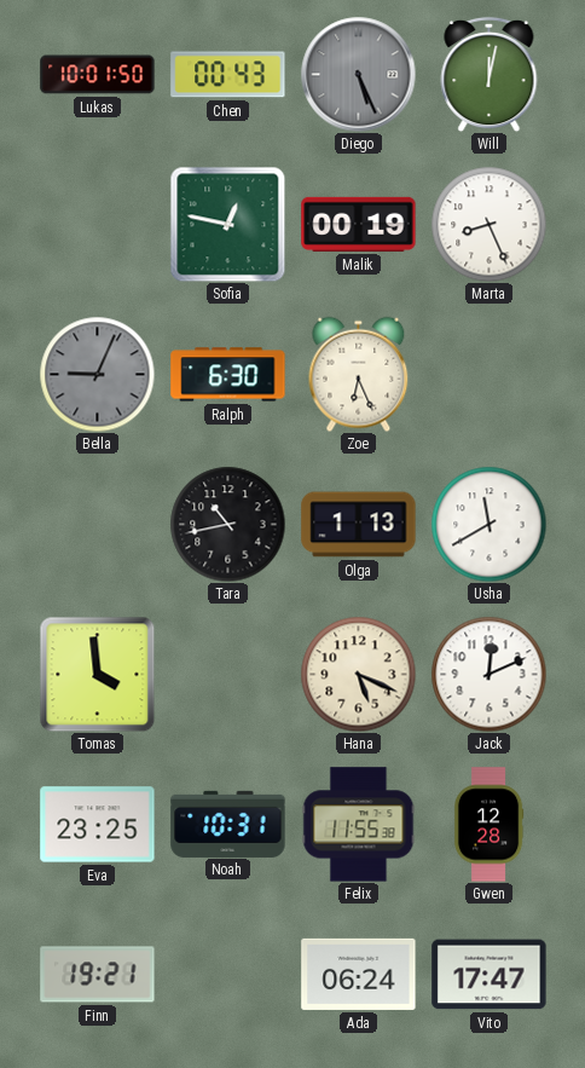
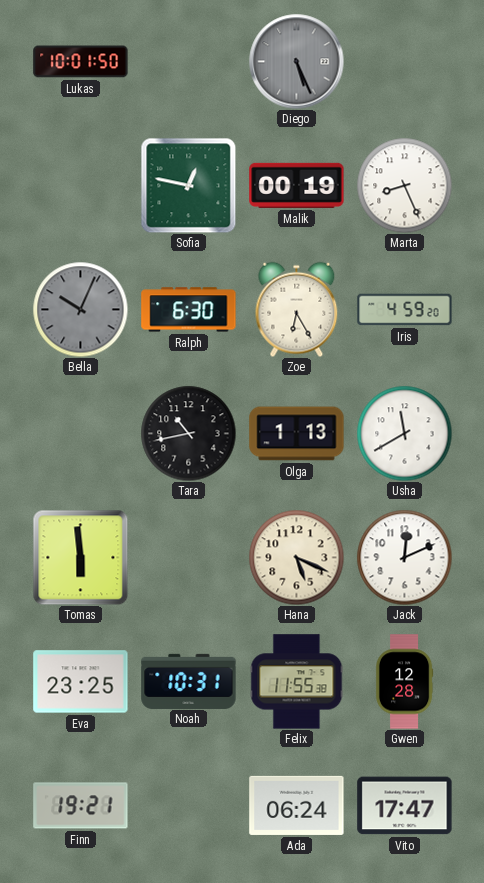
Chen: 00:43 -> none
Will: 12:02 -> none
Bella: 9:04 -> 10:04
Zoe: 6:26 -> 6:25
Iris: none -> 4:59
Tomas: 3:59 -> 5:59
